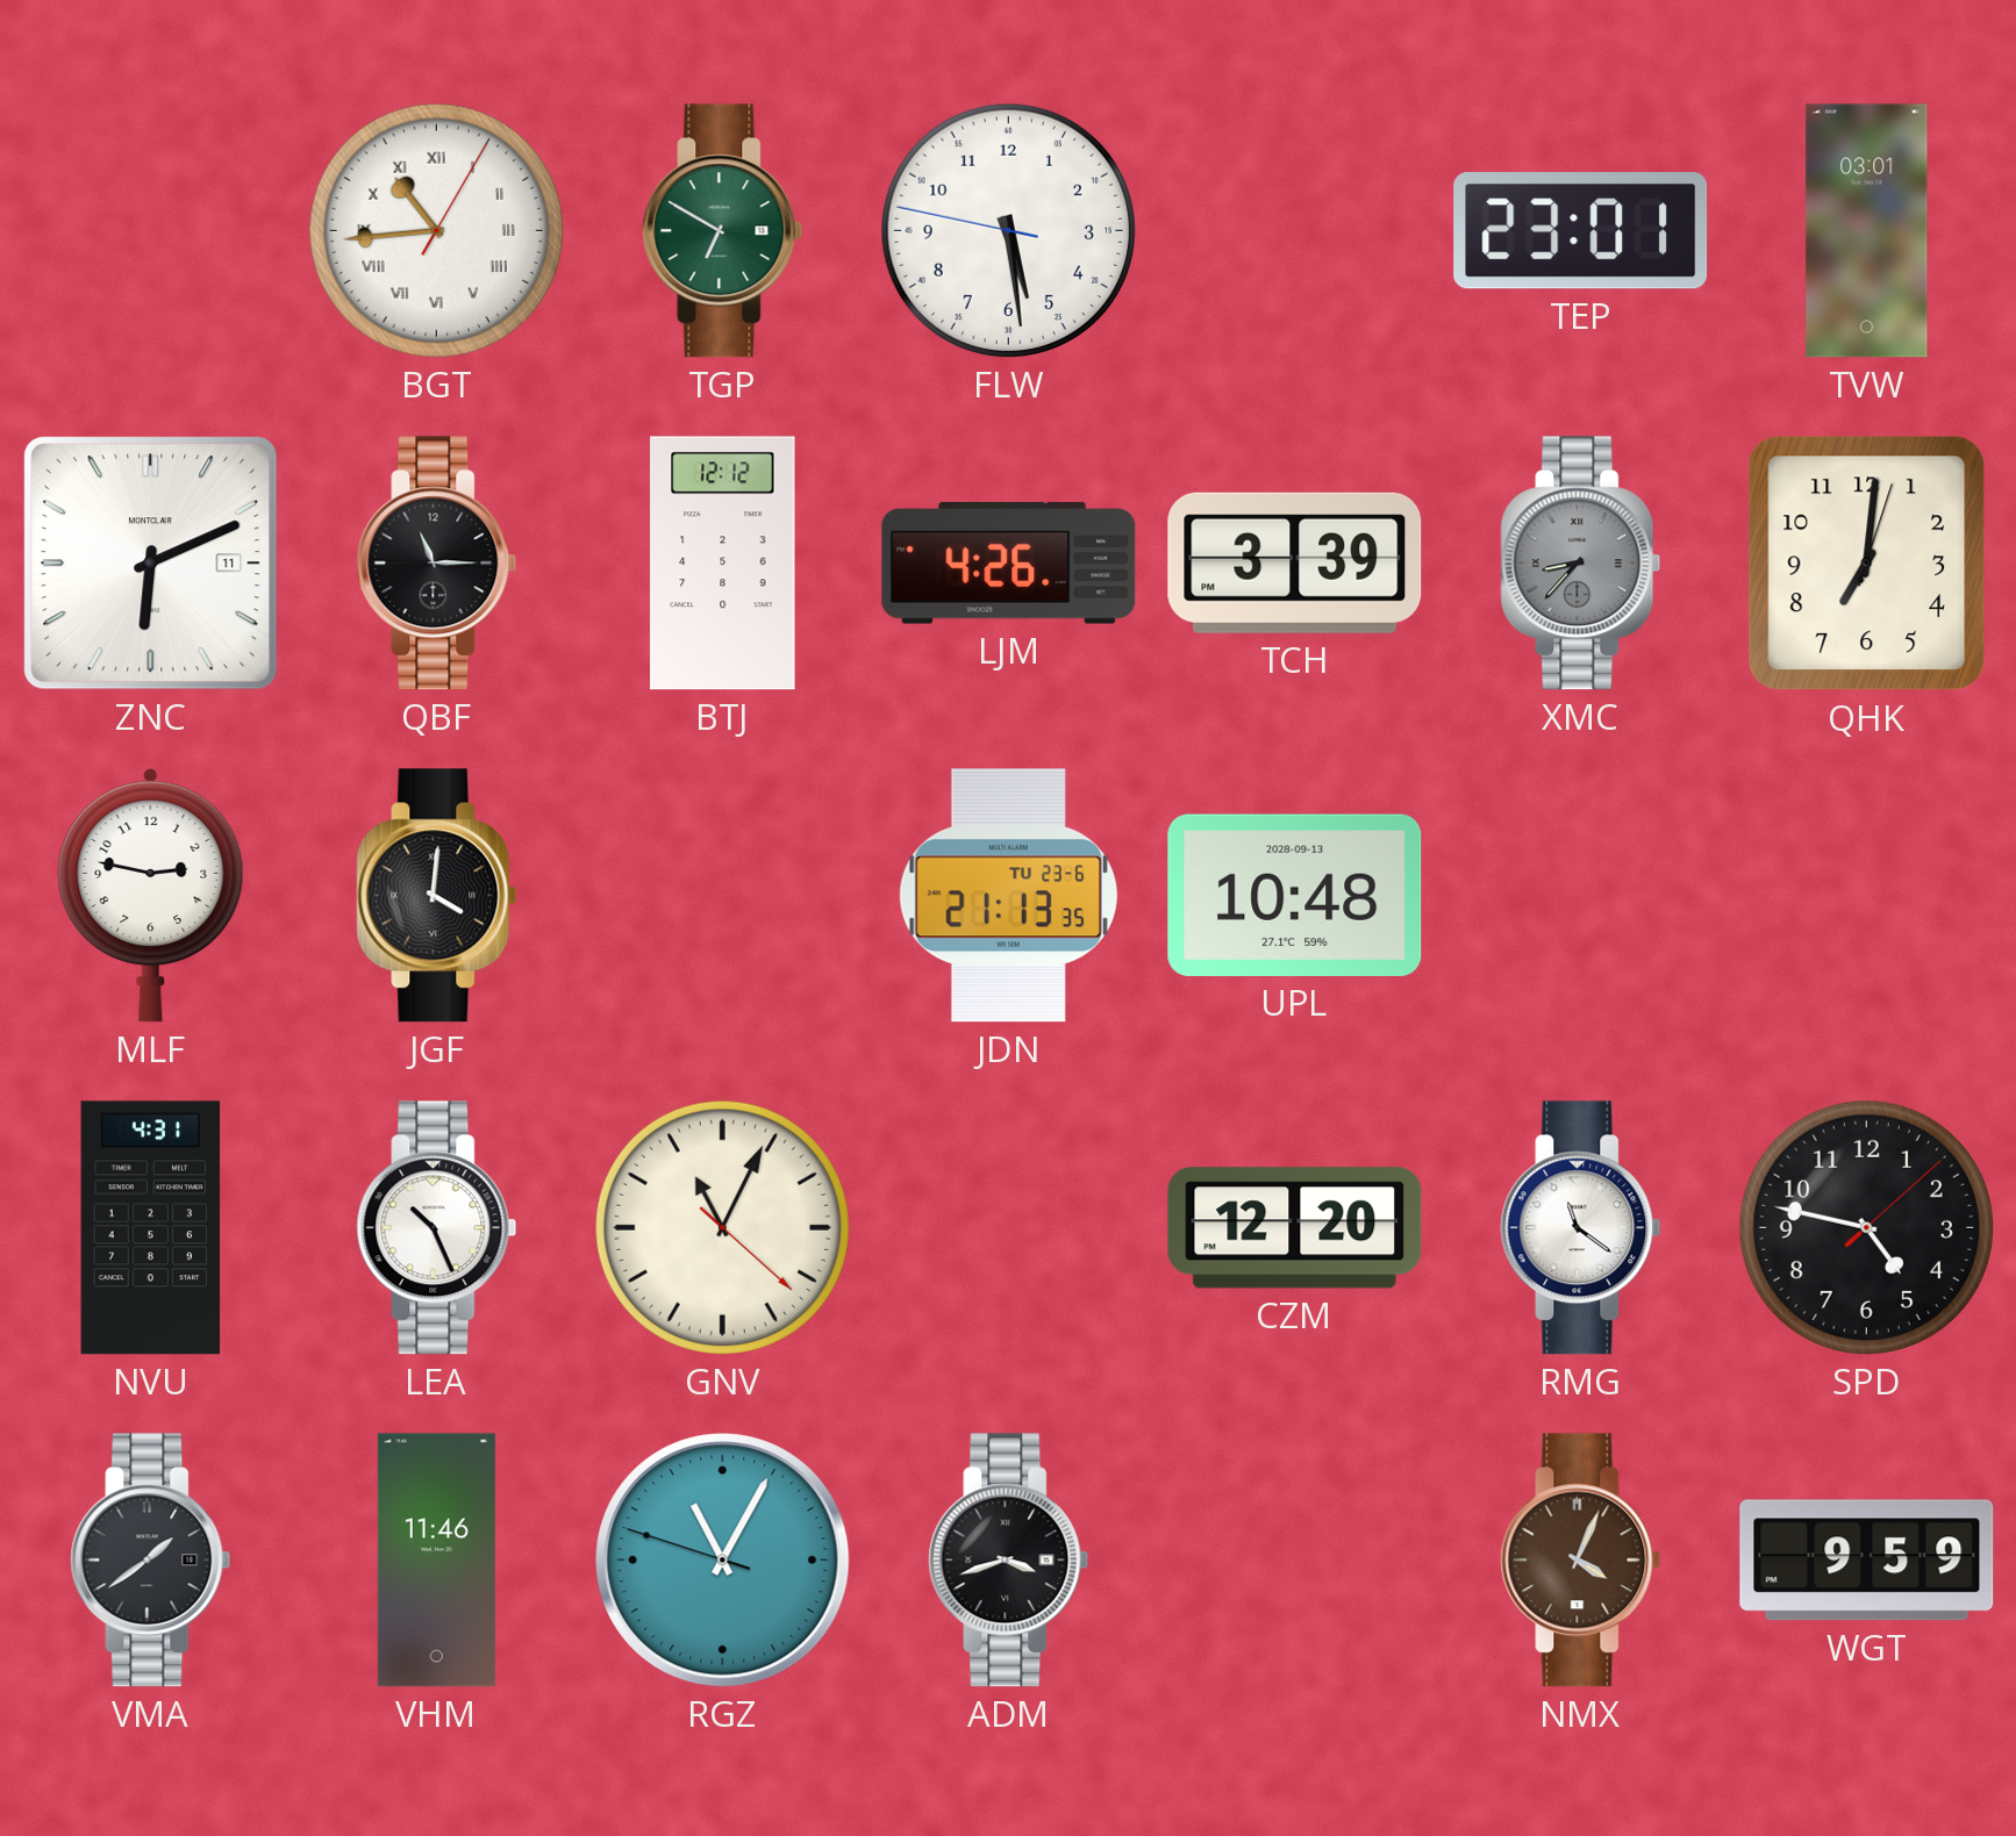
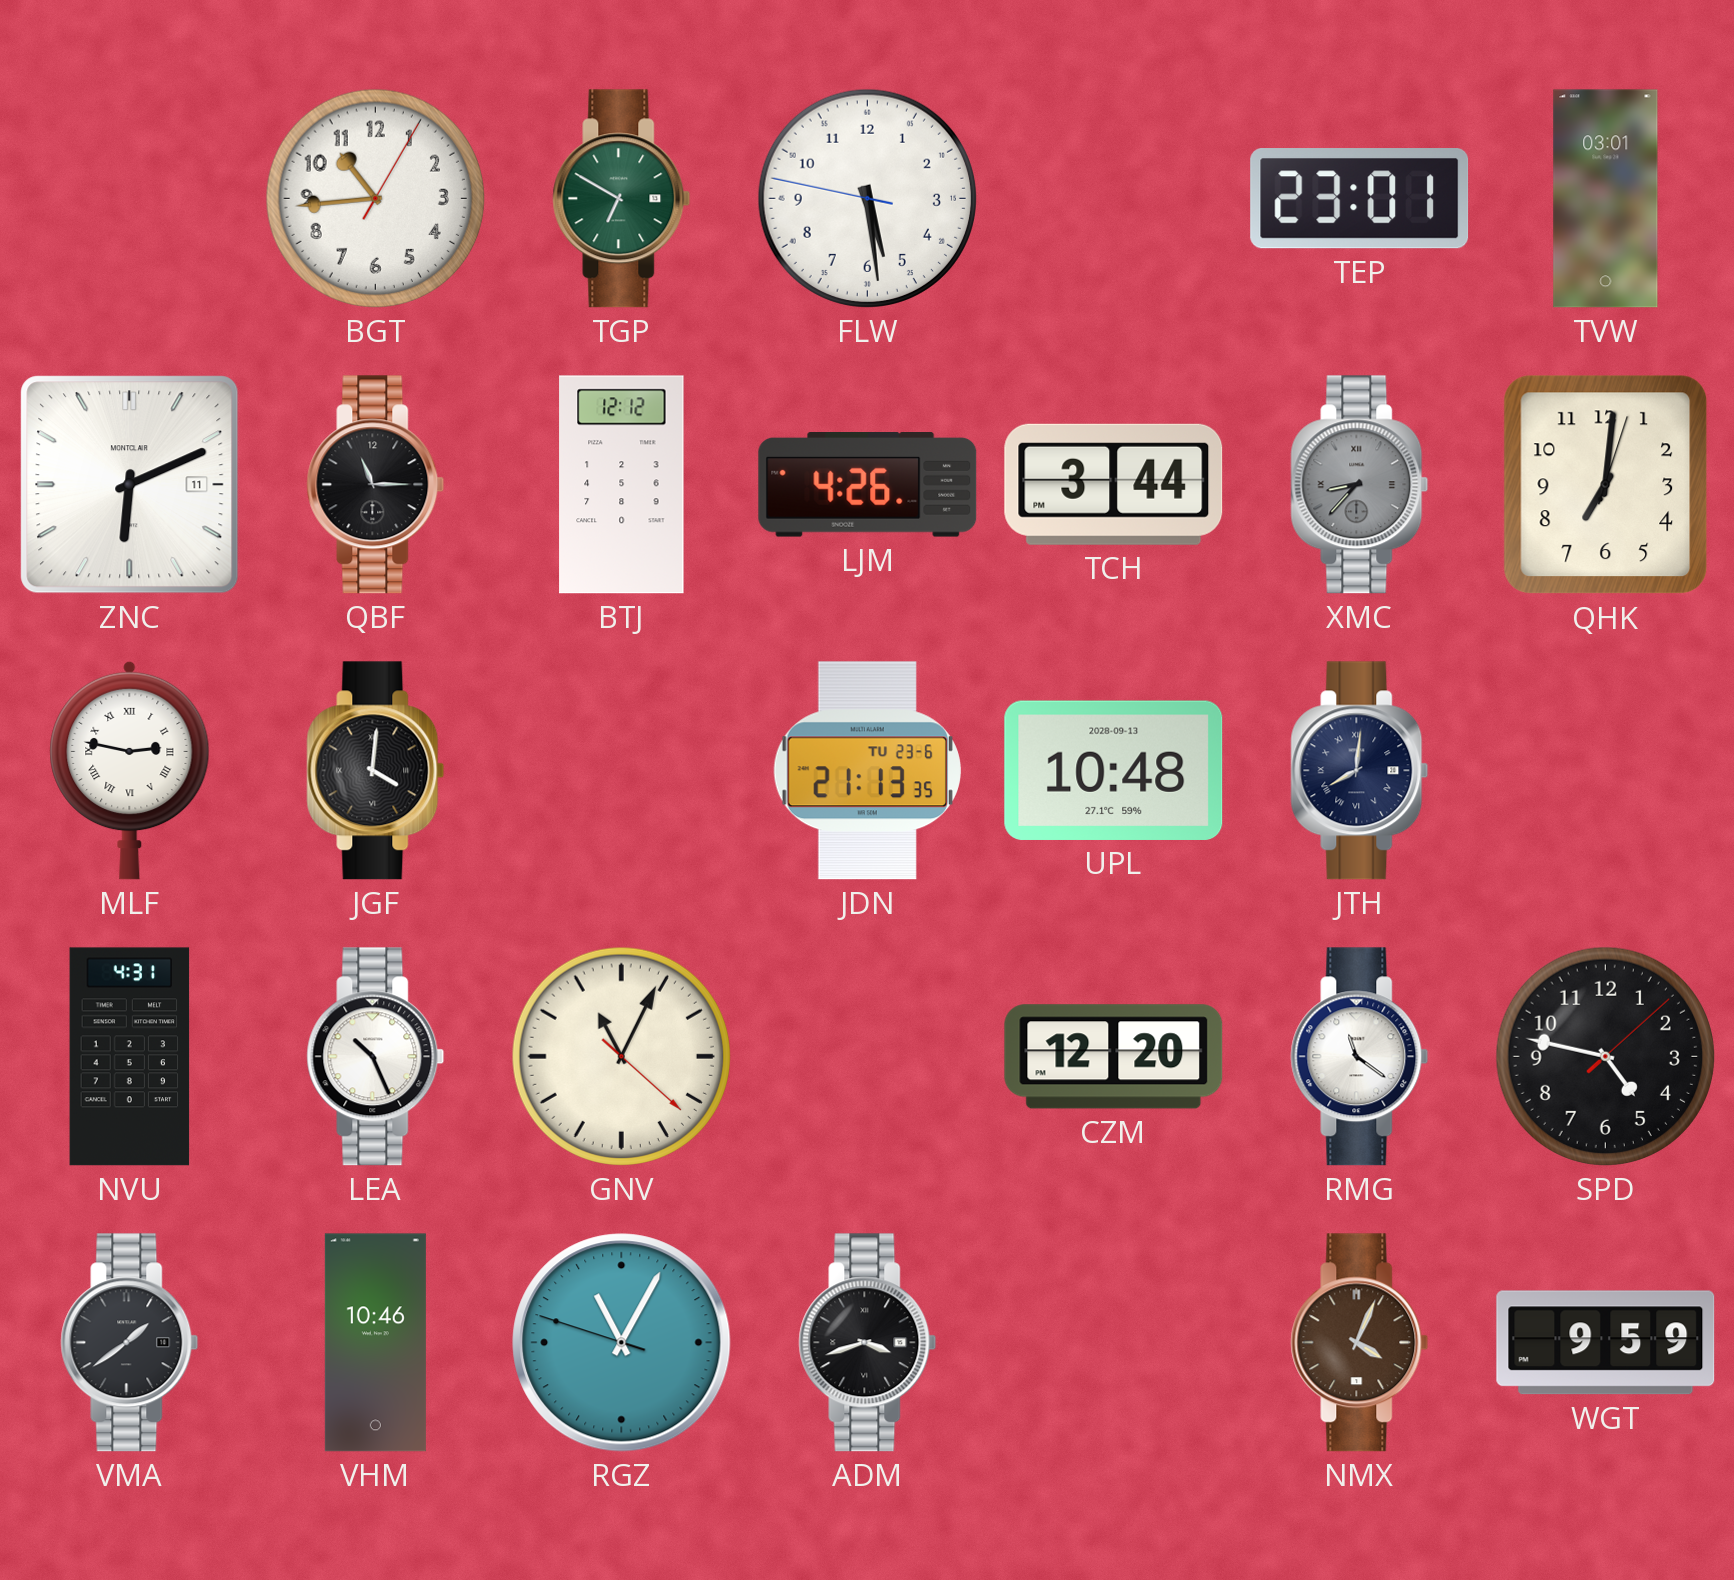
BGT numerals: Roman -> Arabic
TCH: 3:39 -> 3:44
MLF numerals: Arabic -> Roman
JTH: none -> 8:01
VHM: 11:46 -> 10:46
